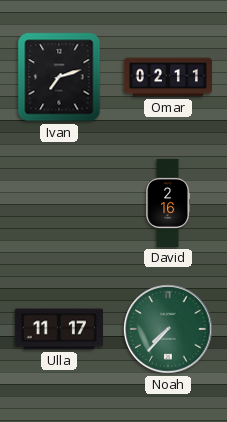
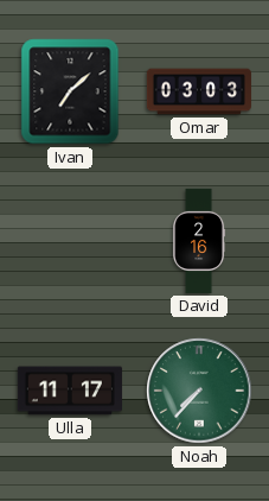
Ivan: 7:12 -> 7:08
Omar: 02:11 -> 03:03
